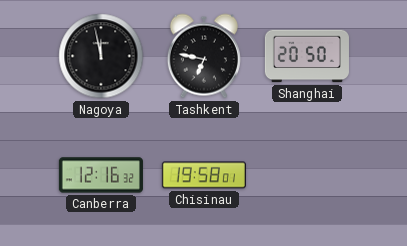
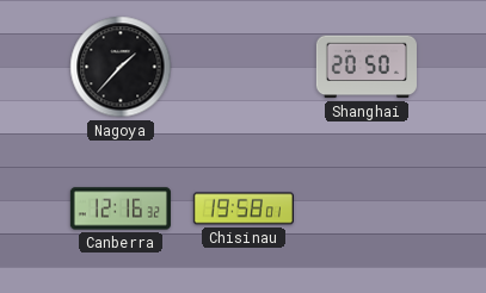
Nagoya: 11:58 -> 1:37
Tashkent: 6:47 -> none
